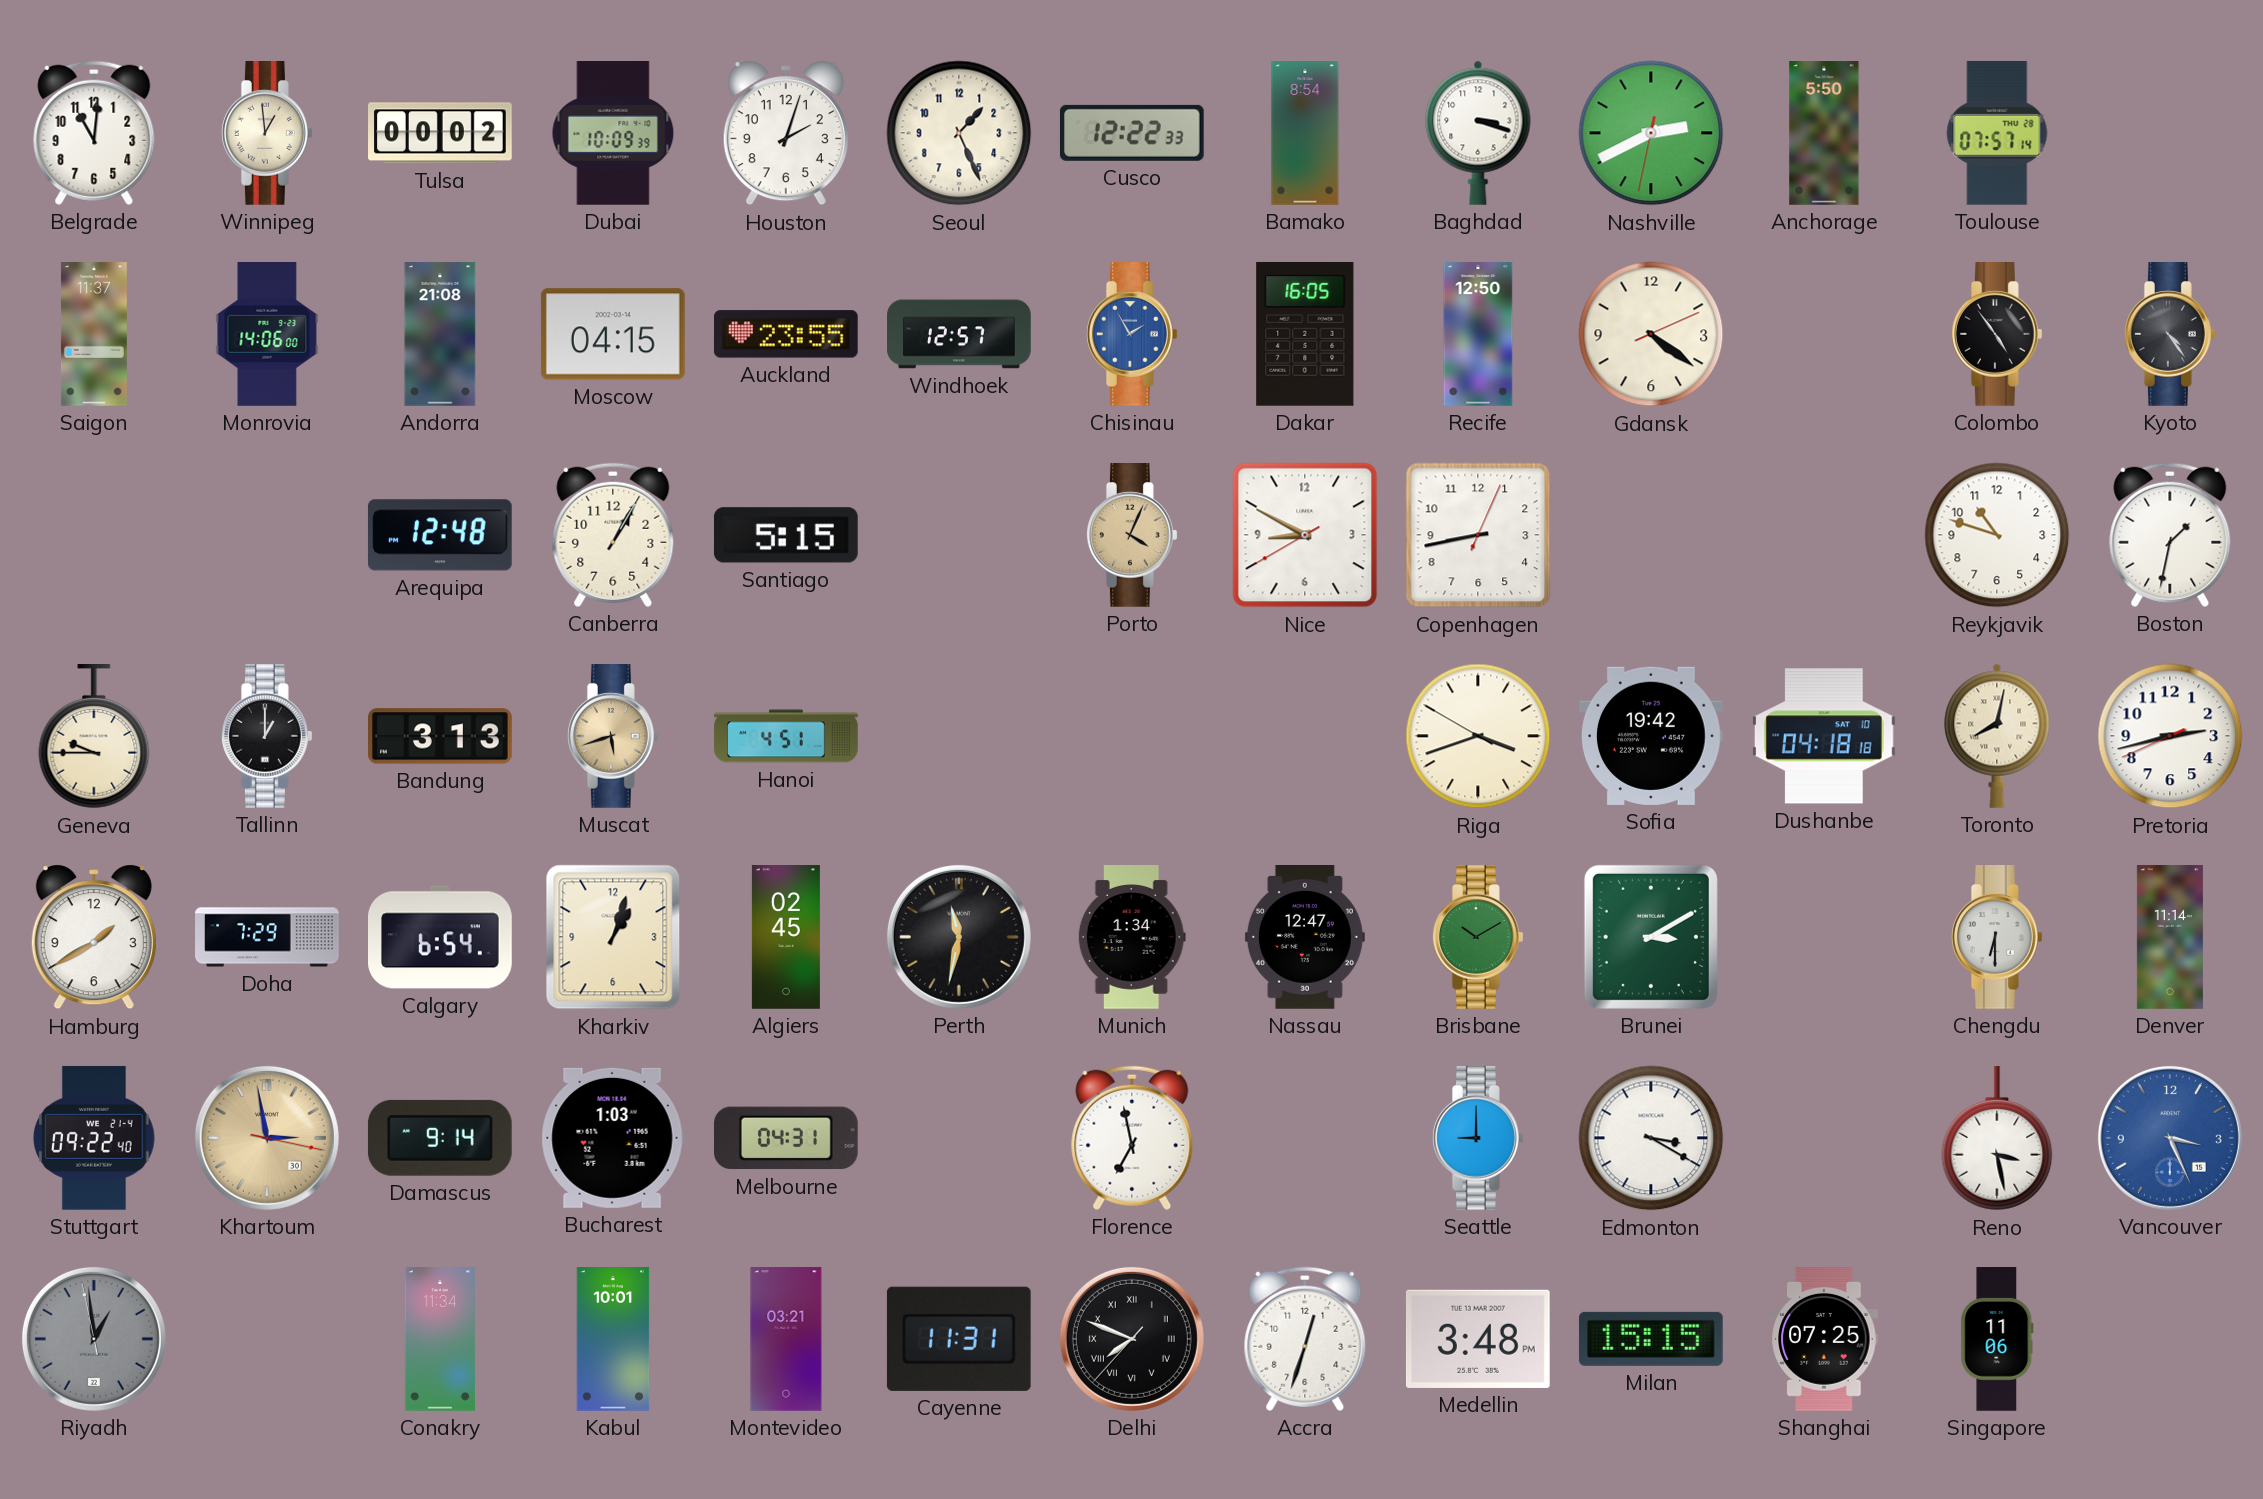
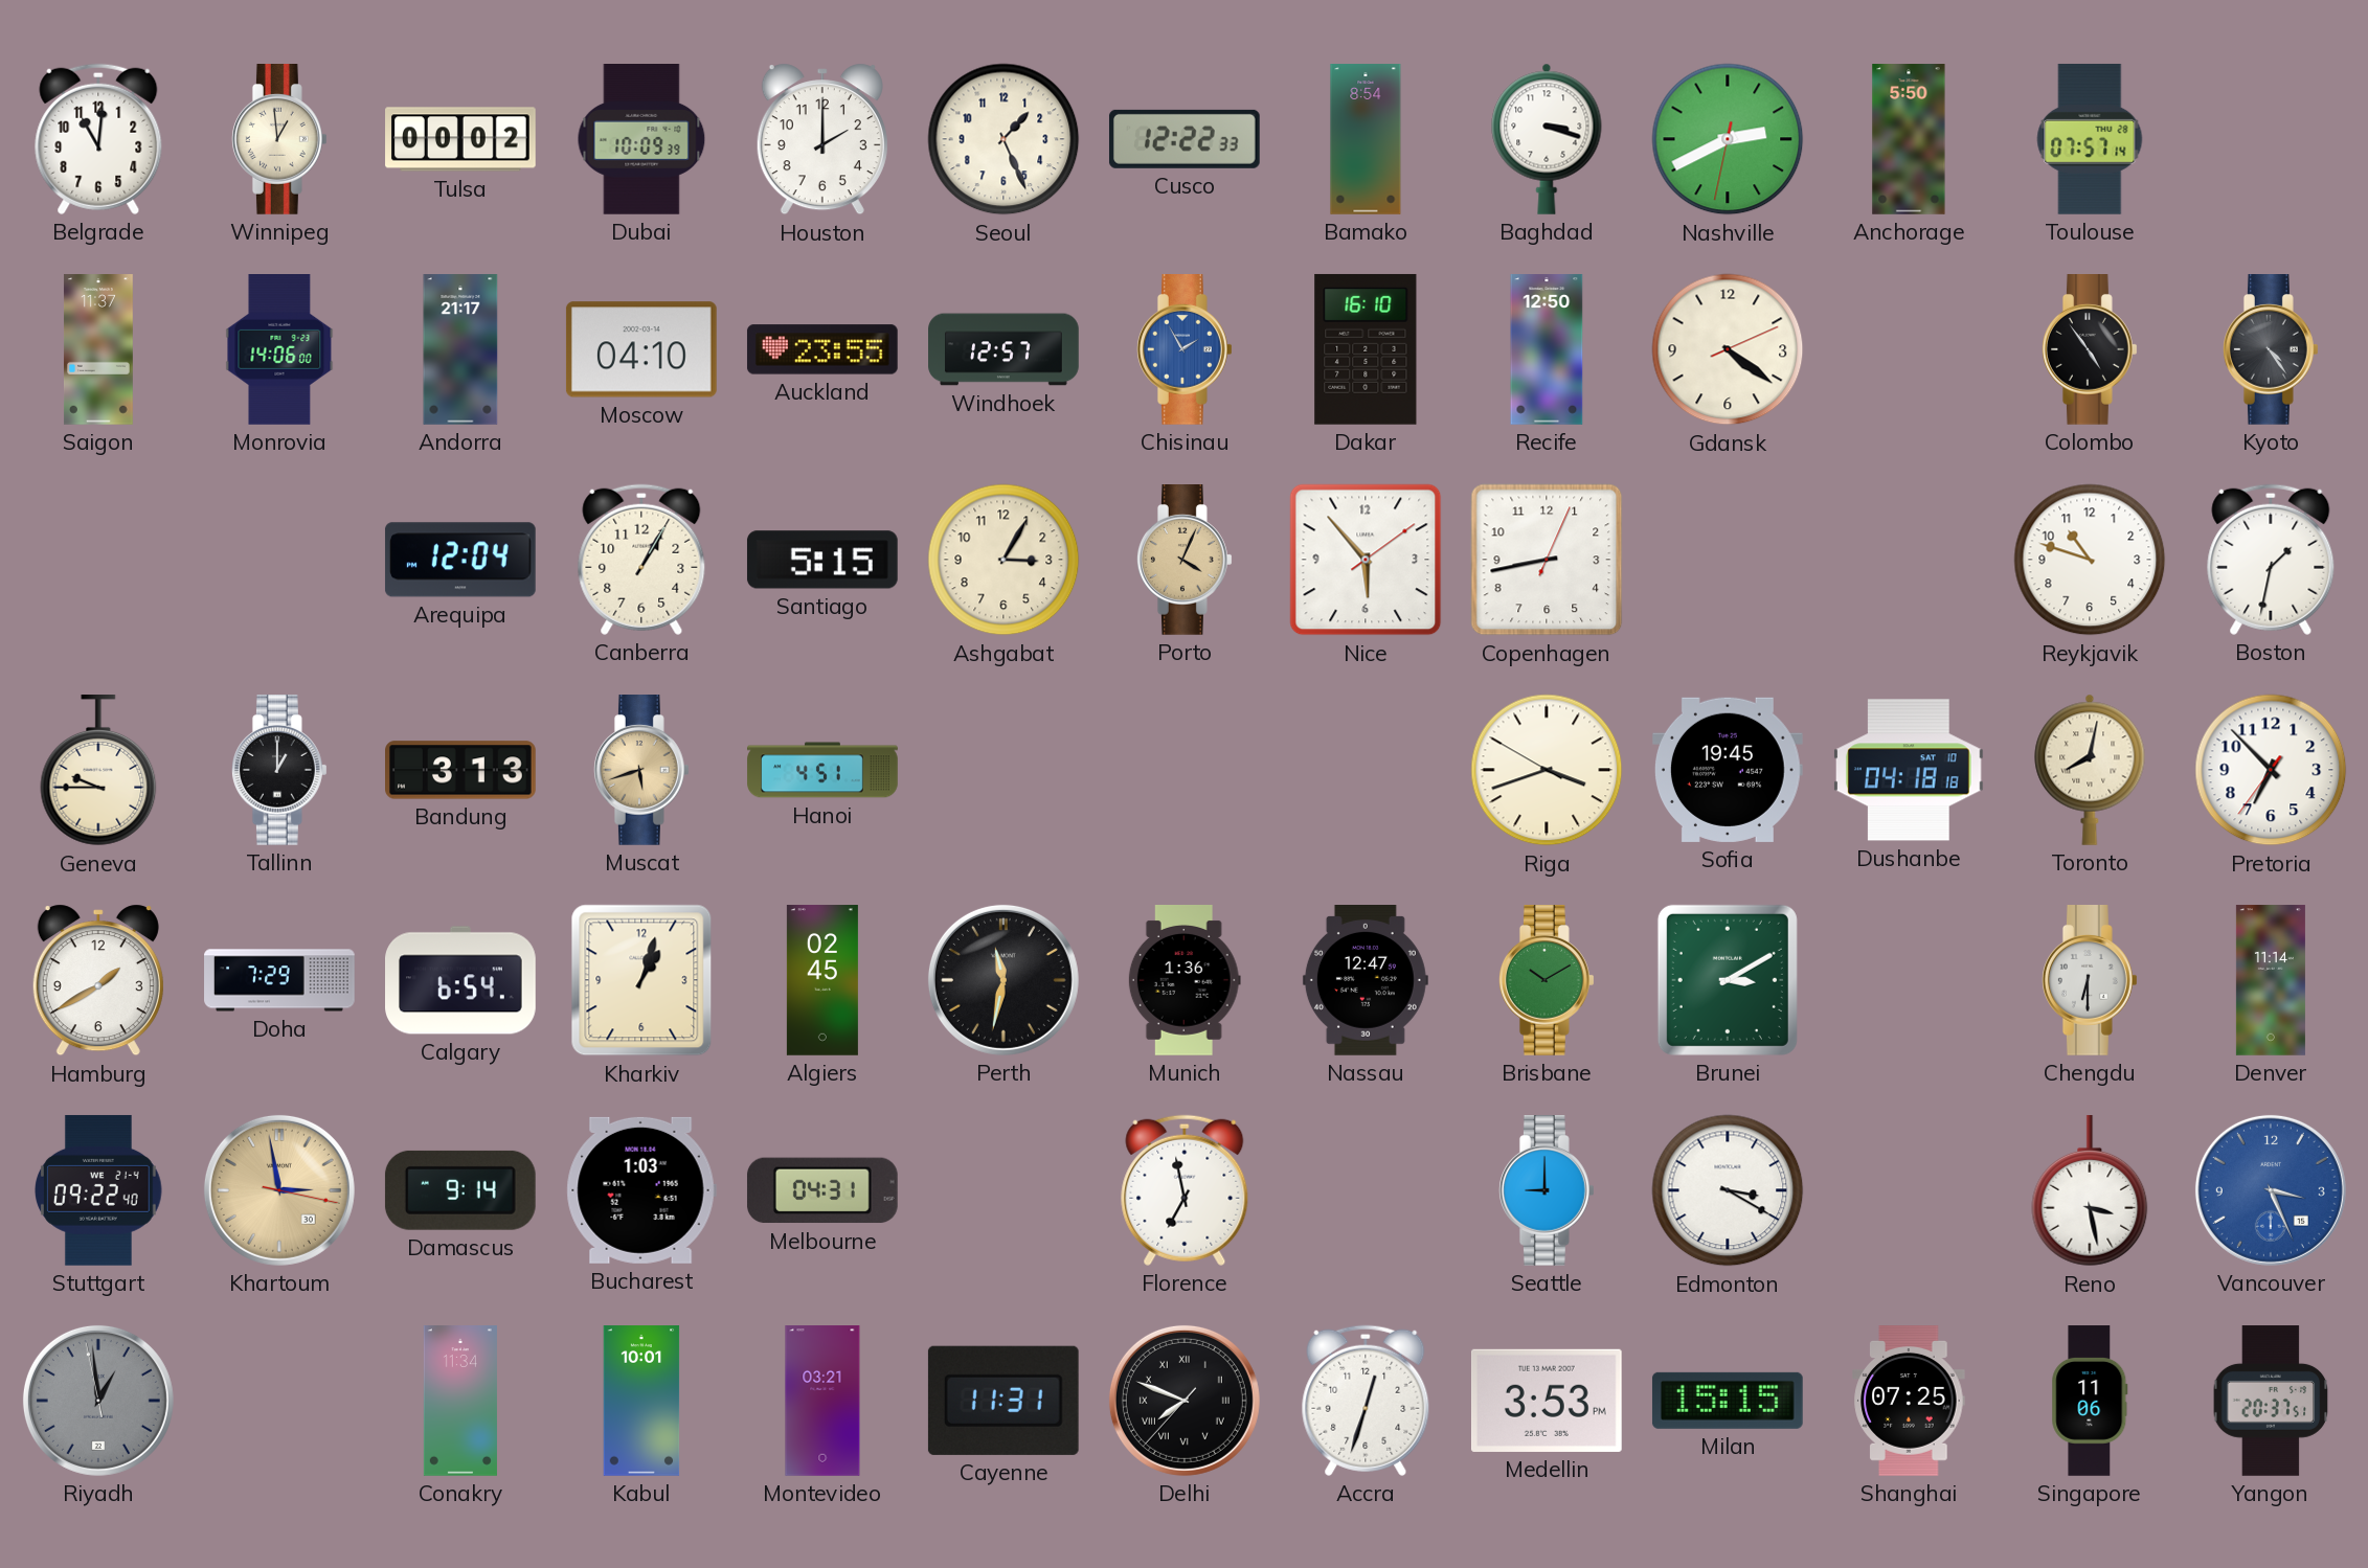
Houston: 2:03 -> 2:00
Andorra: 21:08 -> 21:17
Moscow: 04:15 -> 04:10
Dakar: 16:05 -> 16:10
Arequipa: 12:48 -> 12:04
Ashgabat: none -> 3:05
Nice: 8:49 -> 5:53
Sofia: 19:42 -> 19:45
Pretoria: 2:42 -> 6:52
Munich: 1:34 -> 1:36
Medellin: 3:48 -> 3:53
Yangon: none -> 20:37
